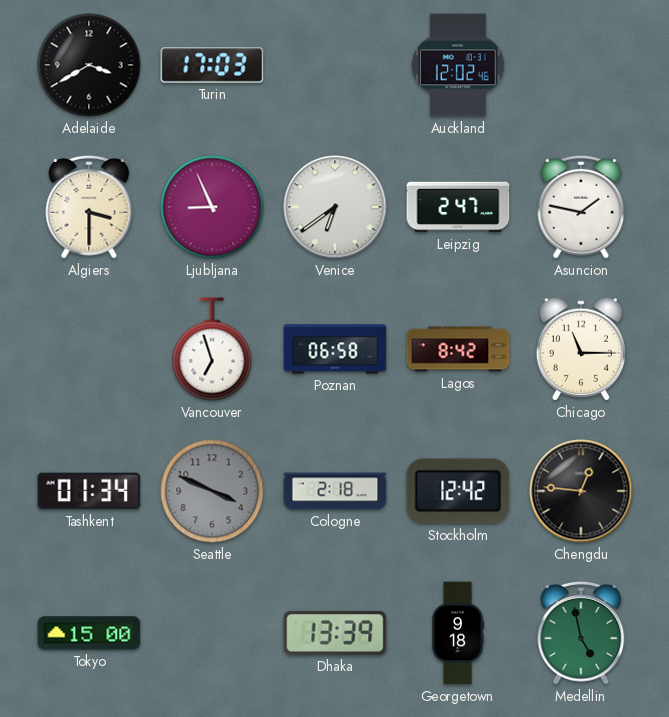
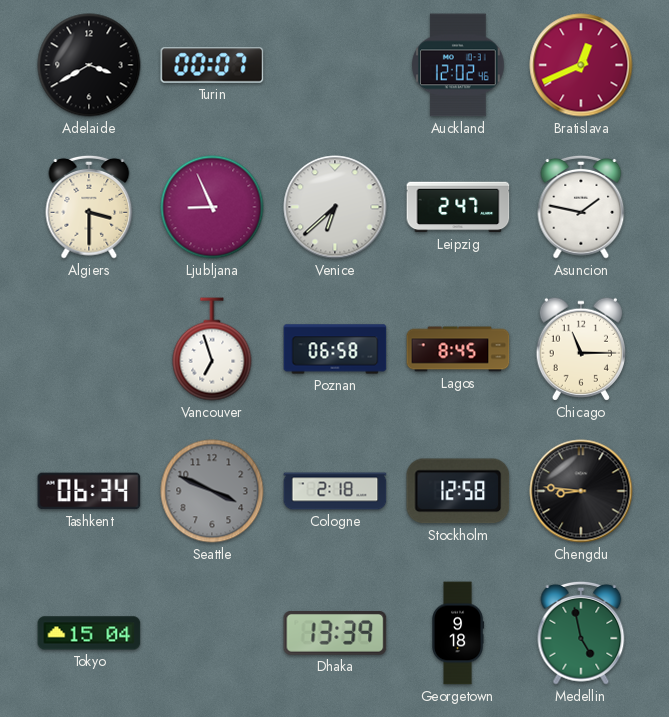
Turin: 17:03 -> 00:07
Bratislava: none -> 12:41
Venice: 6:39 -> 6:38
Lagos: 8:42 -> 8:45
Tashkent: 01:34 -> 06:34
Stockholm: 12:42 -> 12:58
Chengdu: 12:46 -> 8:46
Tokyo: 15:00 -> 15:04
